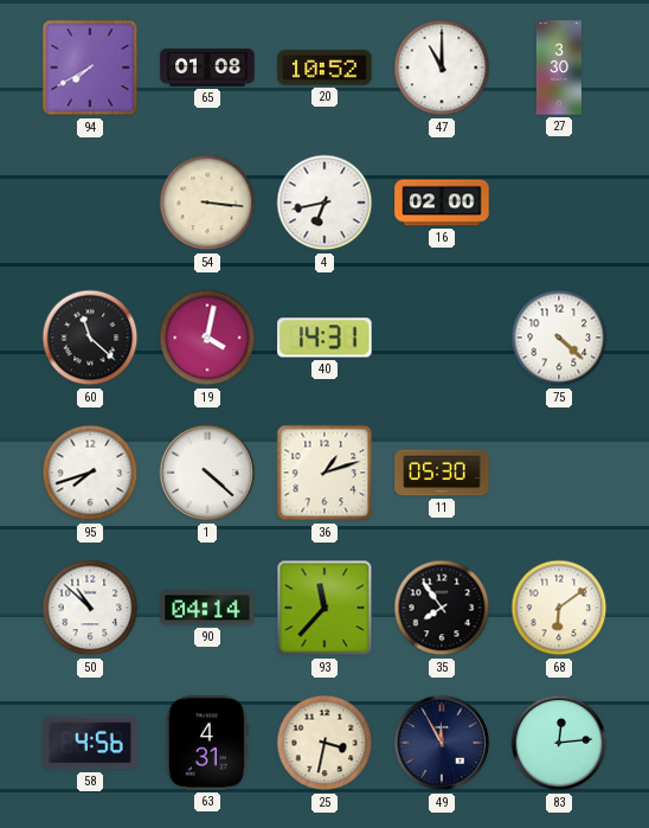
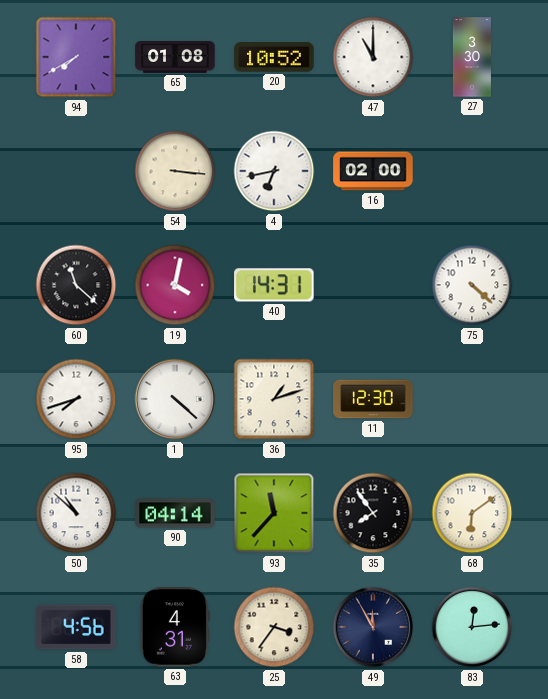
11: 05:30 -> 12:30
25: 3:32 -> 3:36
